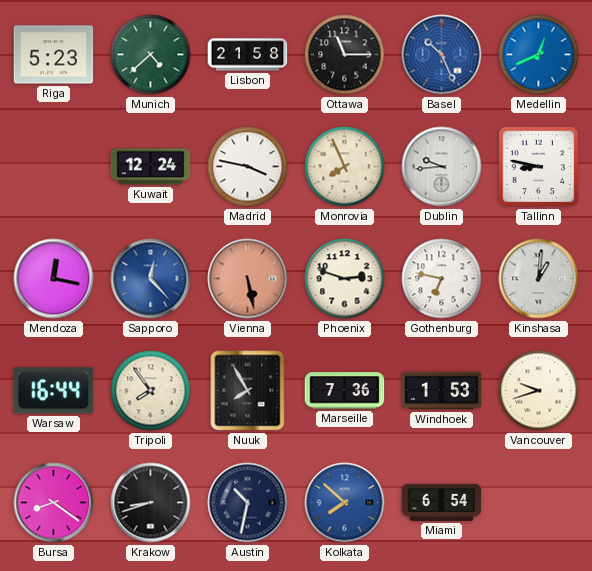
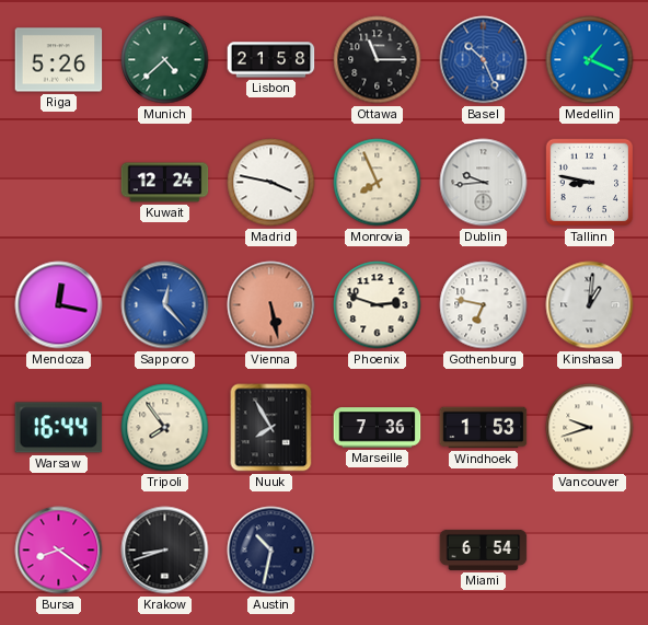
Riga: 5:23 -> 5:26
Medellin: 12:41 -> 1:19
Kolkata: 7:52 -> none
